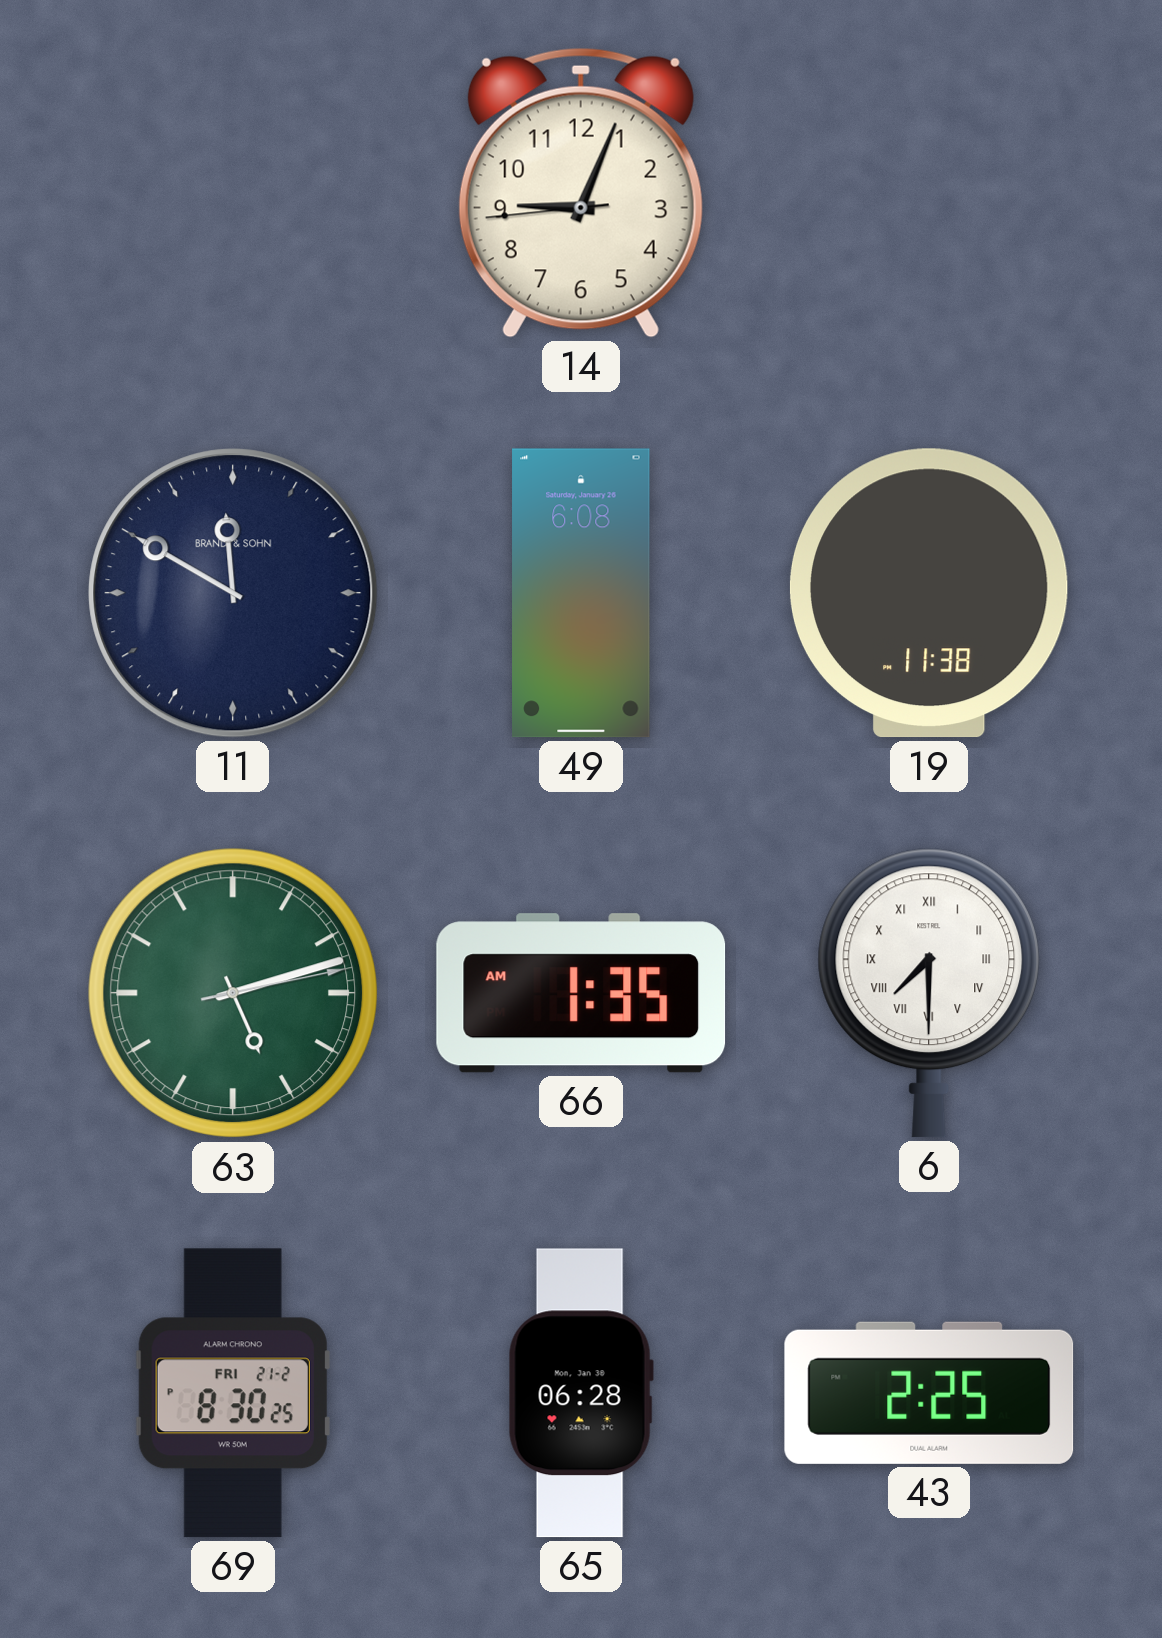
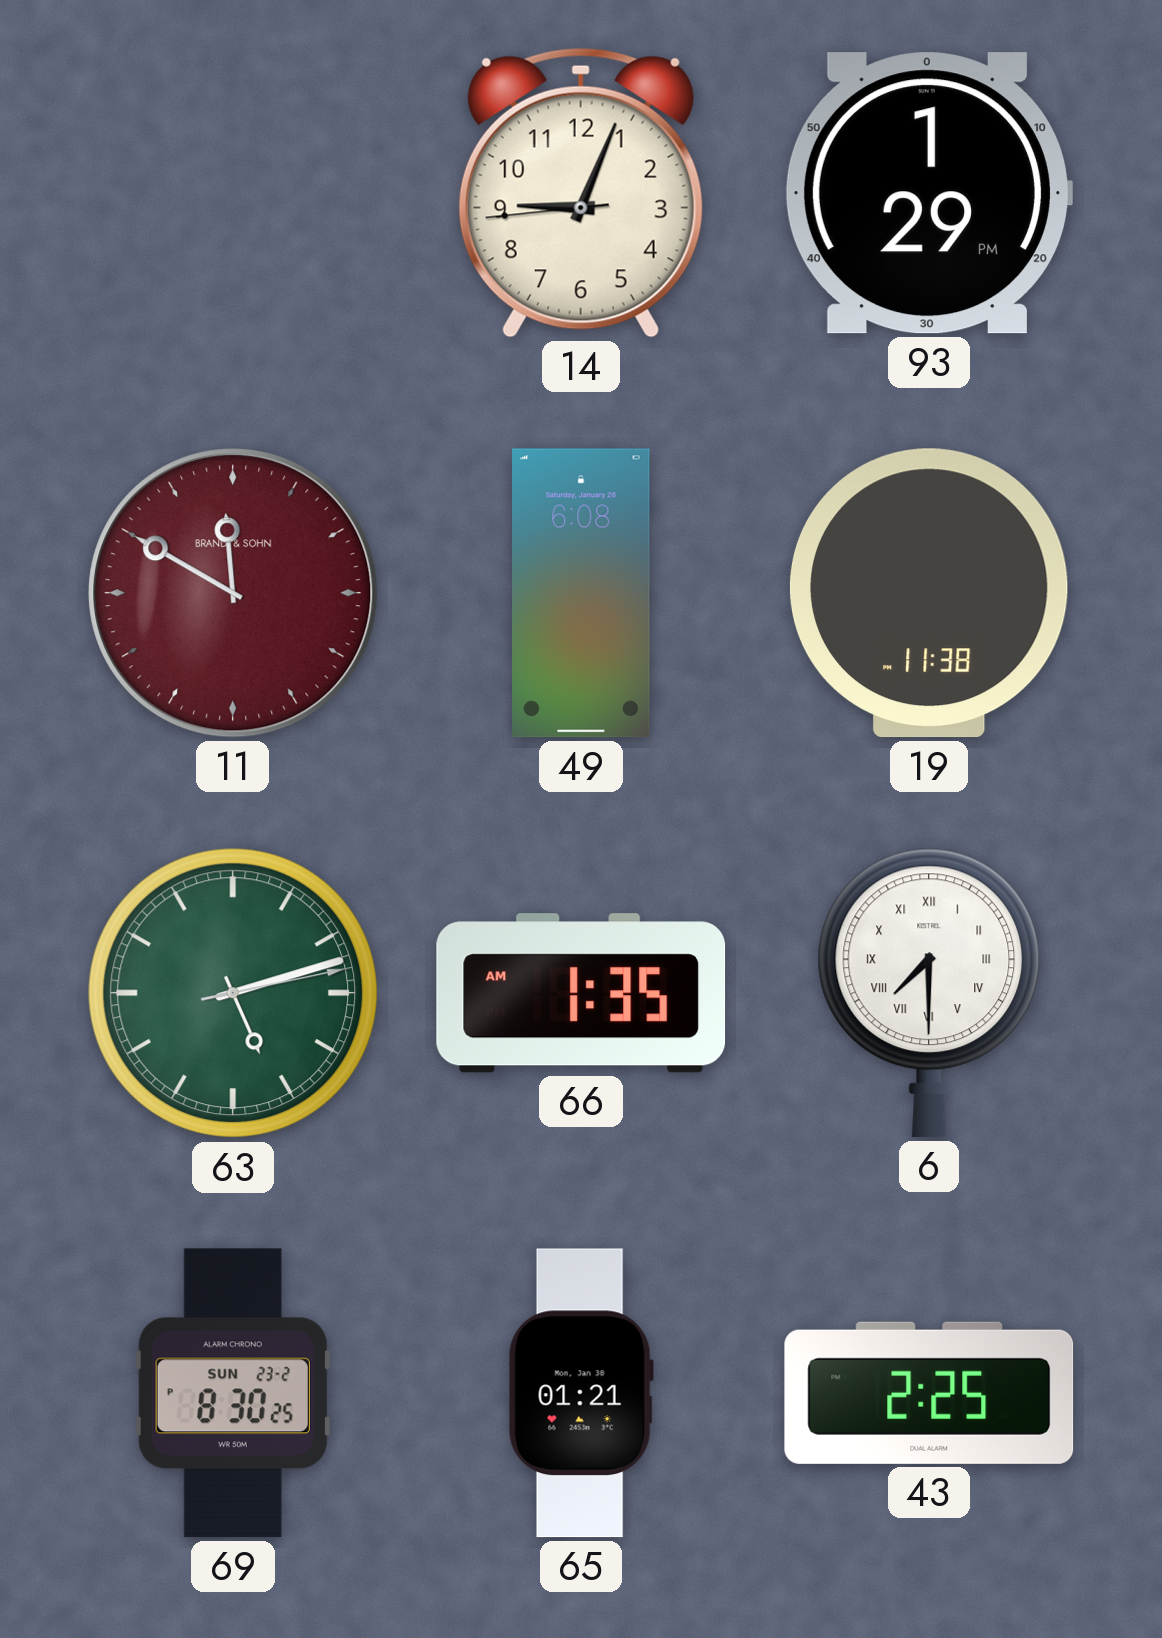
93: none -> 1:29
11 dial: navy -> burgundy
69 date: FRI 21-2 -> SUN 23-2
65: 06:28 -> 01:21
